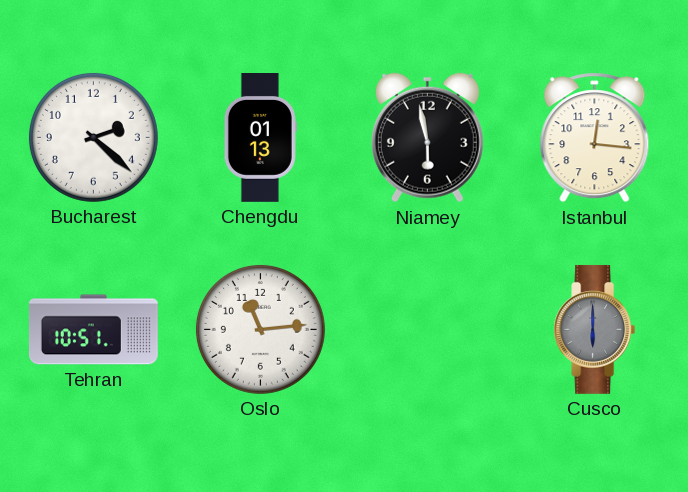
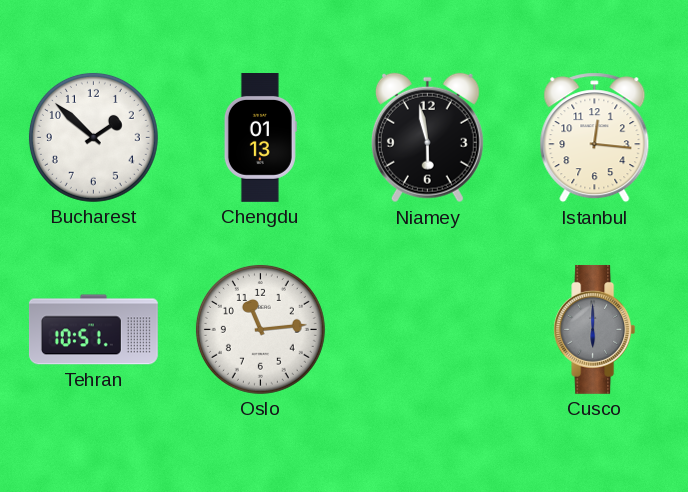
Bucharest: 2:22 -> 1:52
